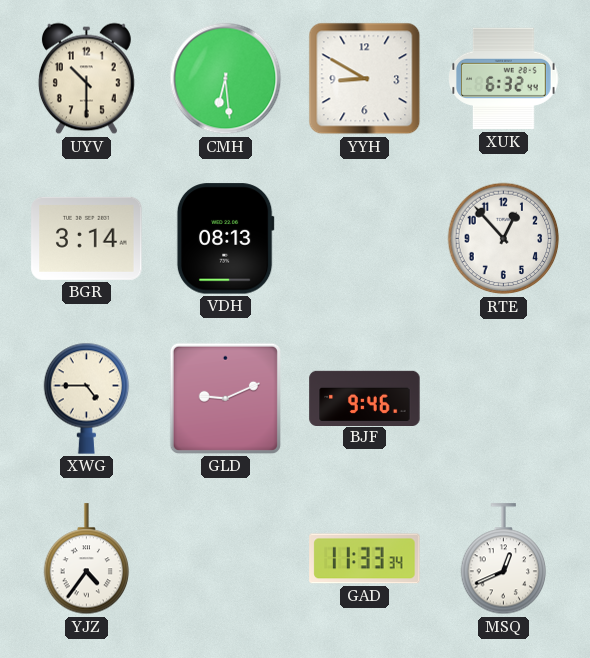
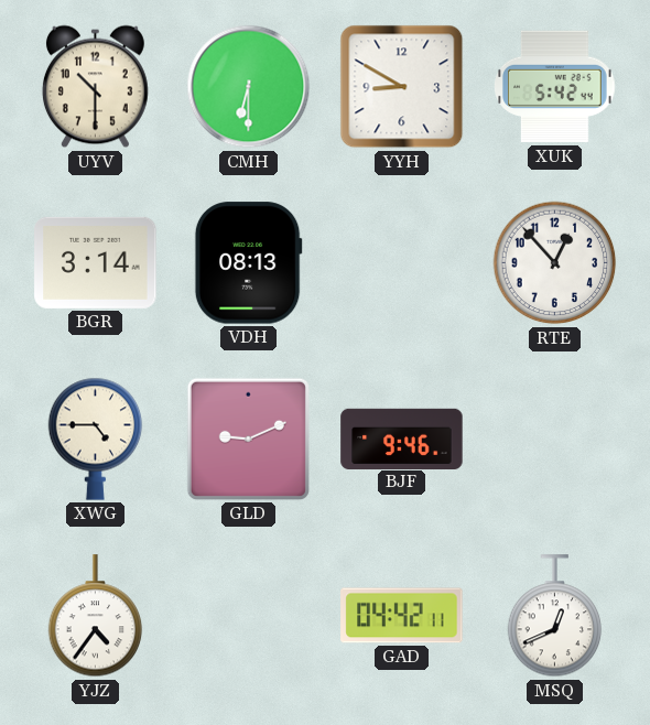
CMH: 6:29 -> 6:30
XUK: 6:32 -> 5:42
GAD: 11:33 -> 04:42
